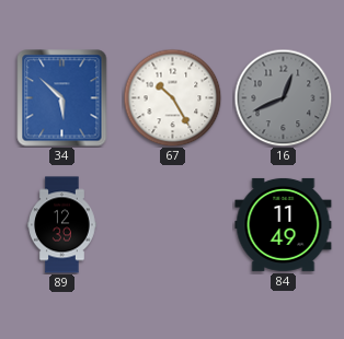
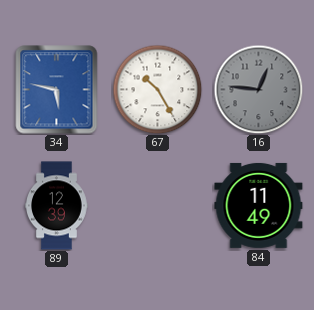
34: 5:52 -> 5:47
16: 12:41 -> 12:46
